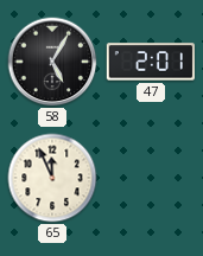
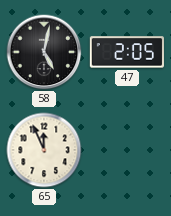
58: 5:05 -> 5:02
47: 2:01 -> 2:05
